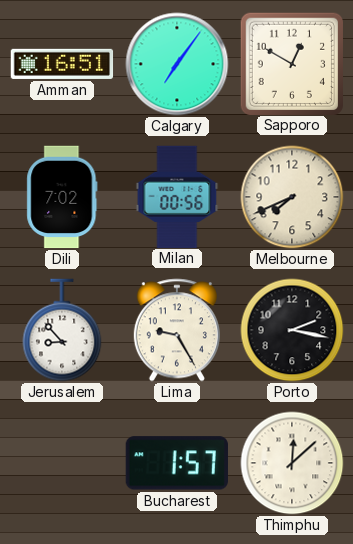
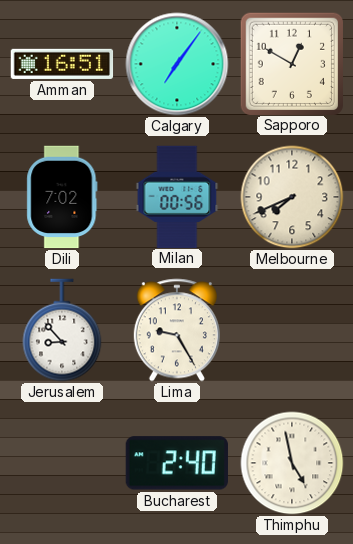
Porto: 2:17 -> none
Bucharest: 1:57 -> 2:40
Thimphu: 12:08 -> 4:58
